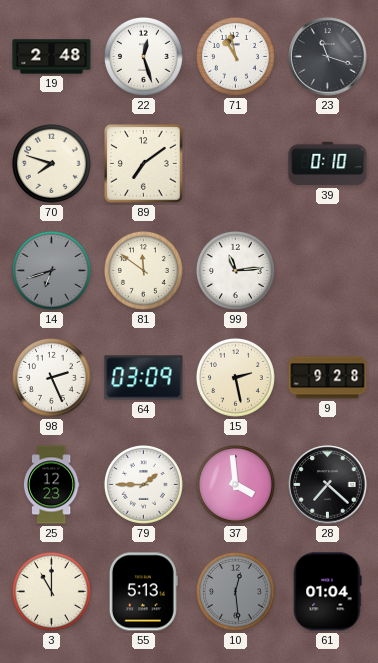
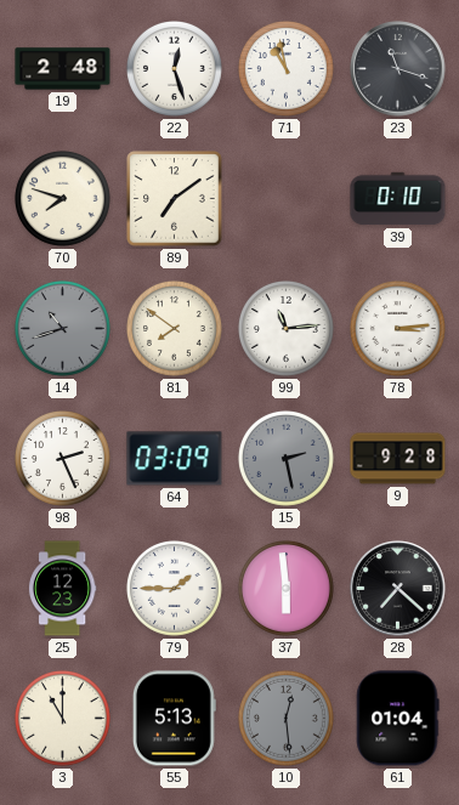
14: 6:42 -> 10:42
81: 11:51 -> 7:51
78: none -> 3:14
15 dial: cream -> grey
37: 3:59 -> 5:59
